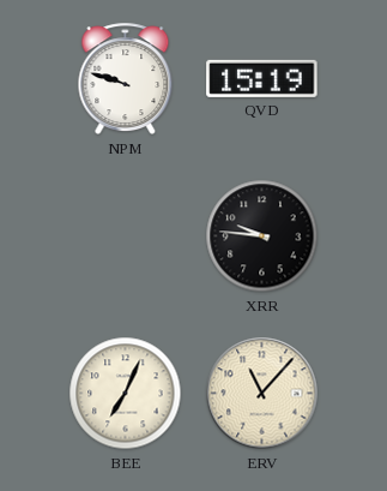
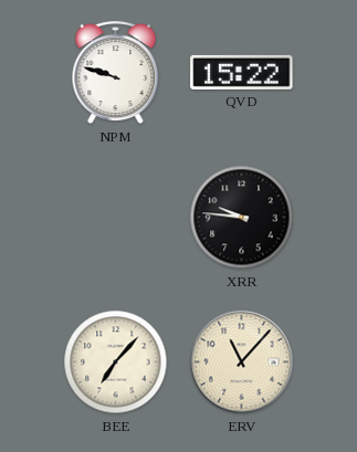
QVD: 15:19 -> 15:22
BEE: 7:04 -> 7:07
